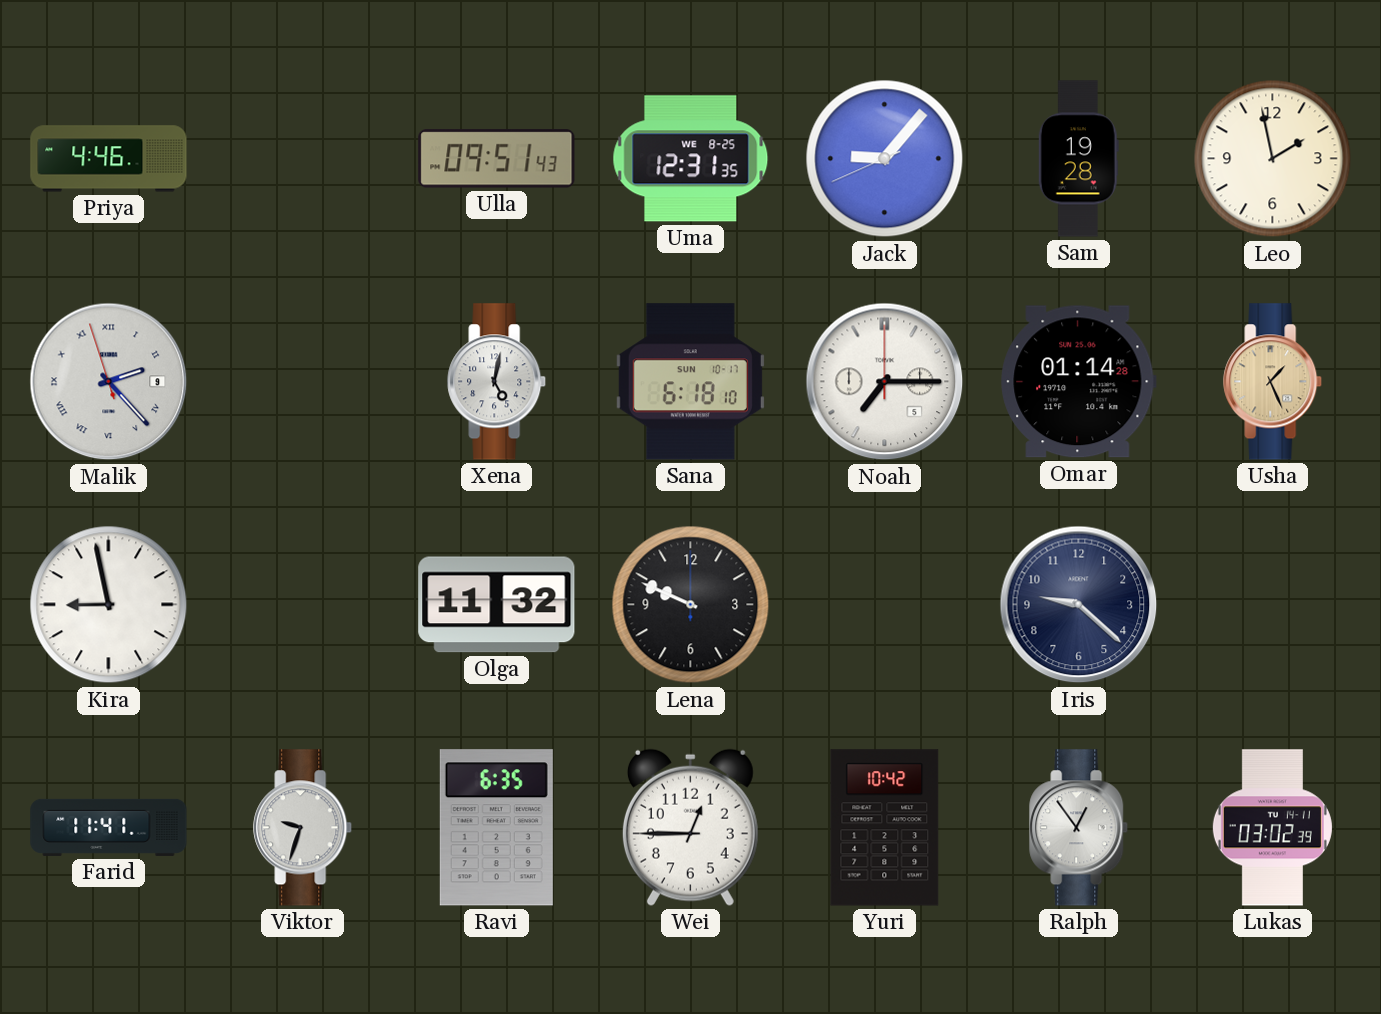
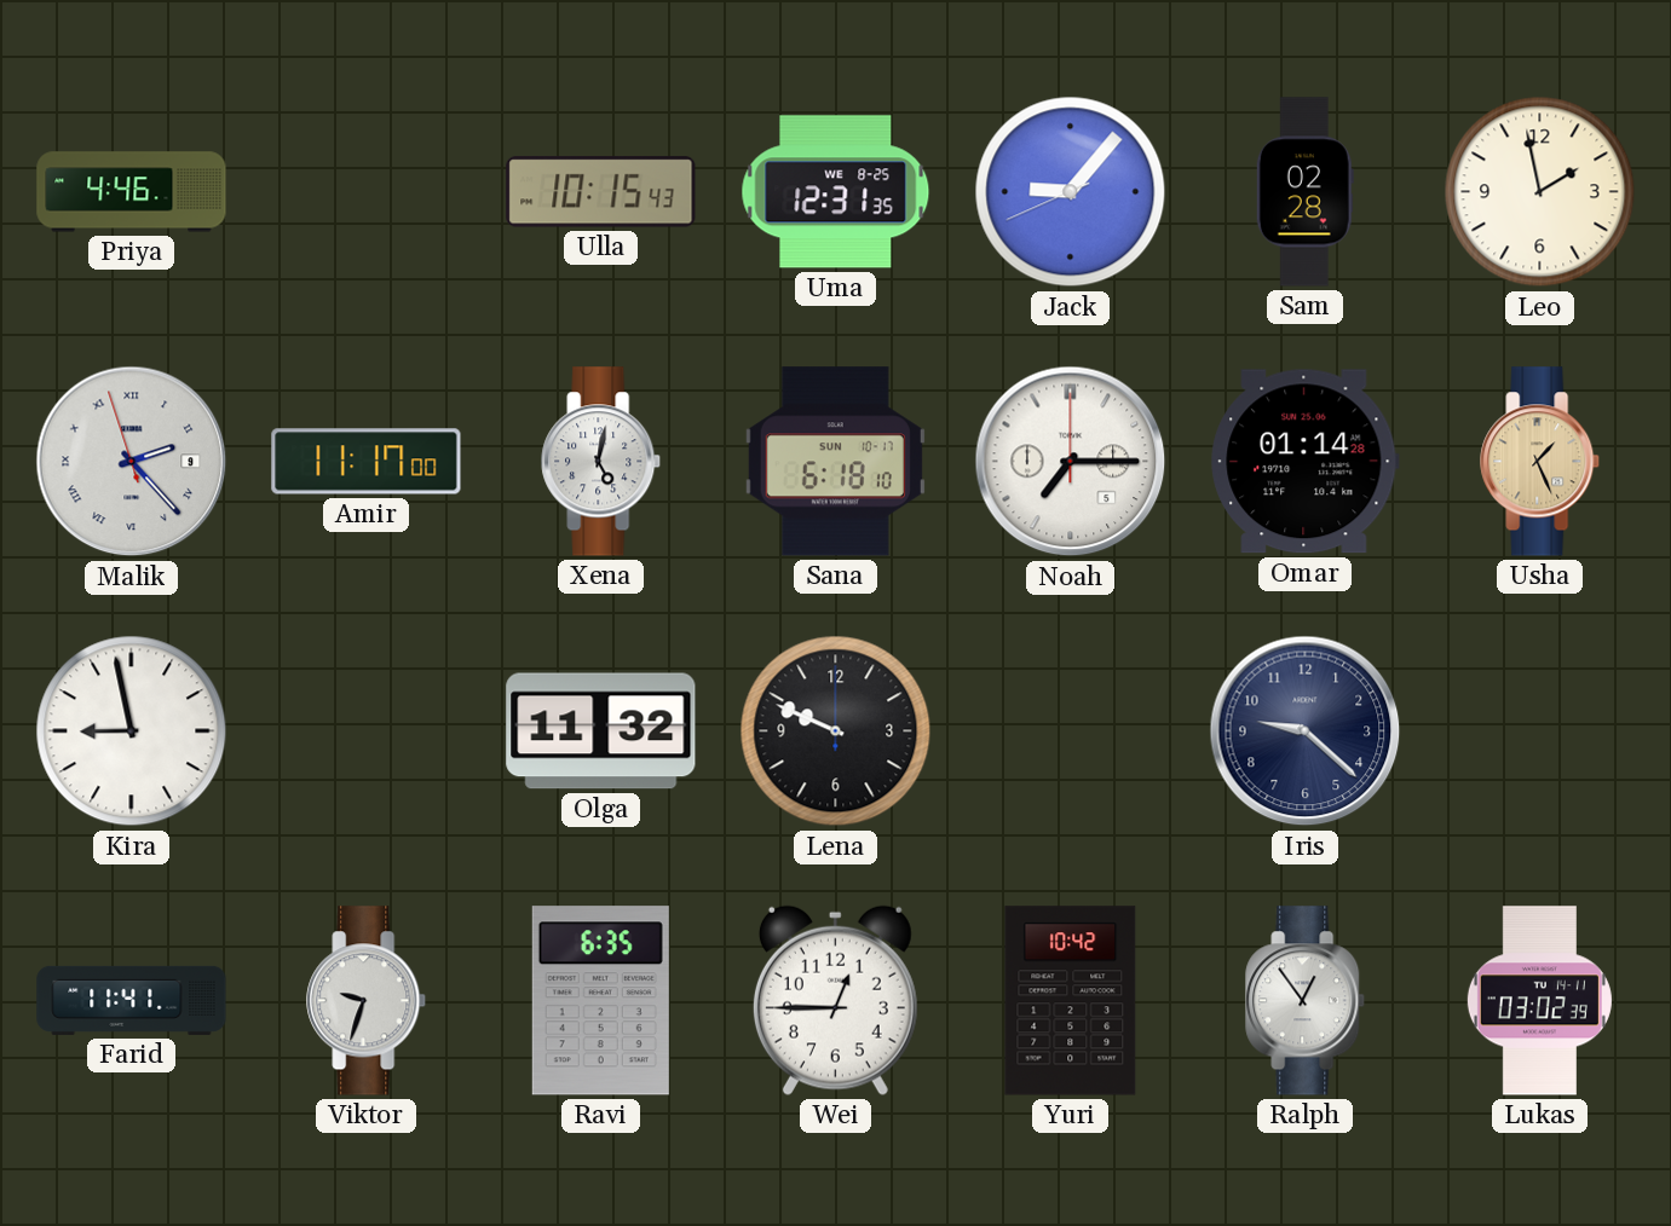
Ulla: 09:51 -> 10:15
Sam: 19:28 -> 02:28
Amir: none -> 11:17
